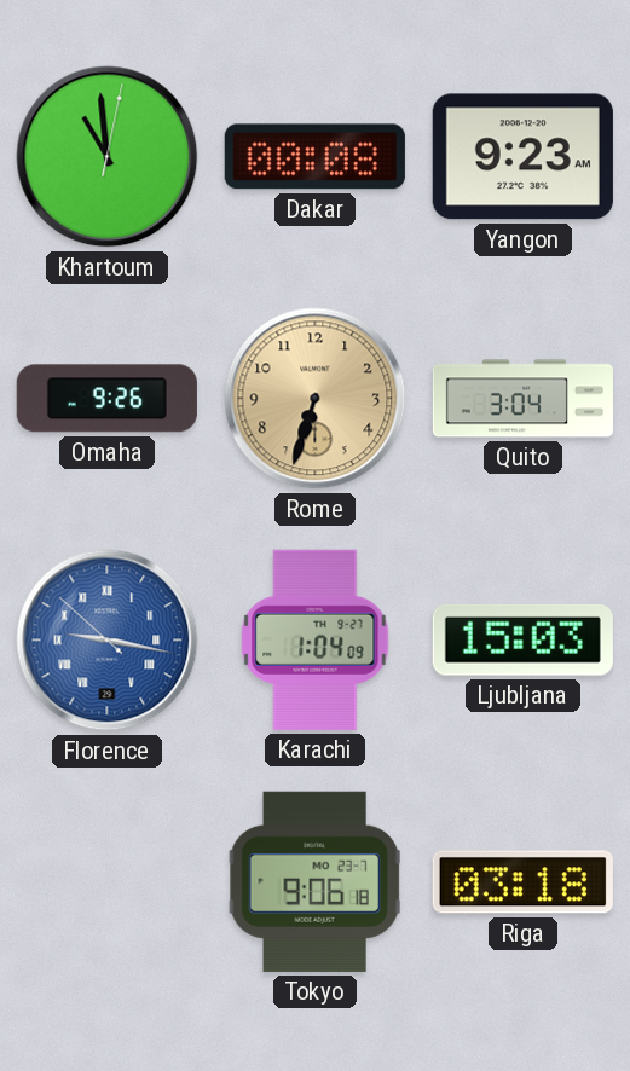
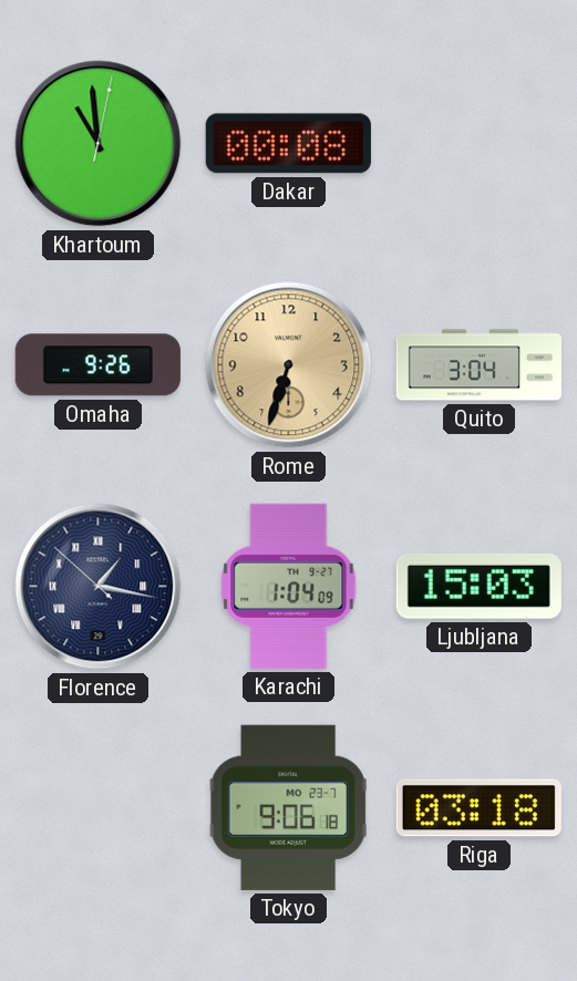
Yangon: 9:23 -> none
Florence: 9:16 -> 1:16
Florence dial: blue -> navy
